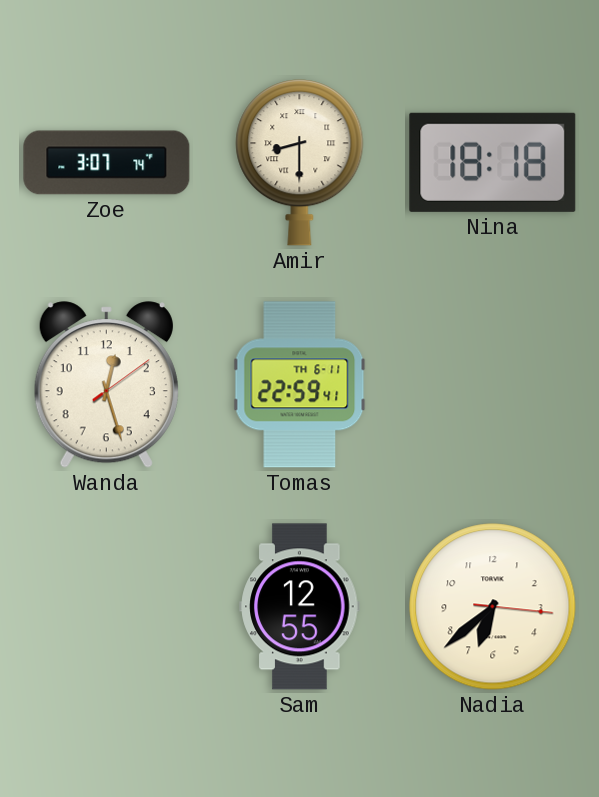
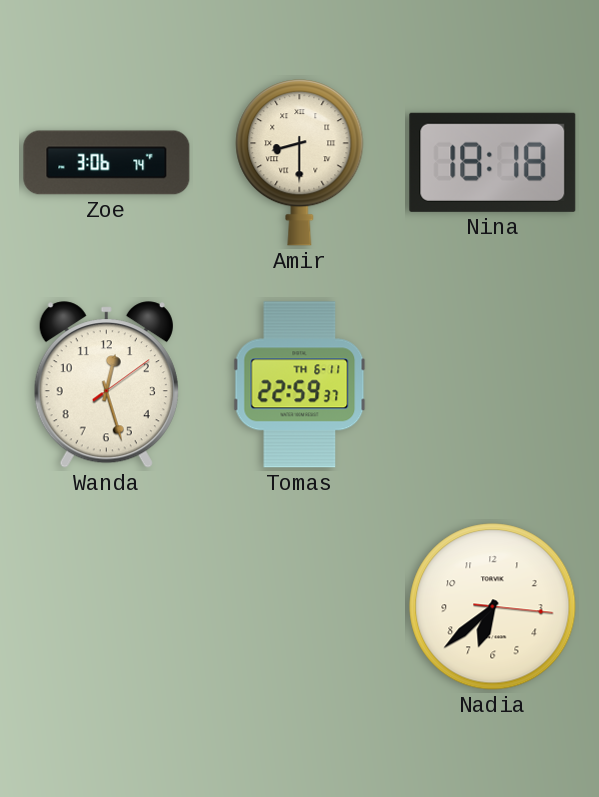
Zoe: 3:07 -> 3:06
Tomas: 22:59:41 -> 22:59:37
Sam: 12:55 -> none
